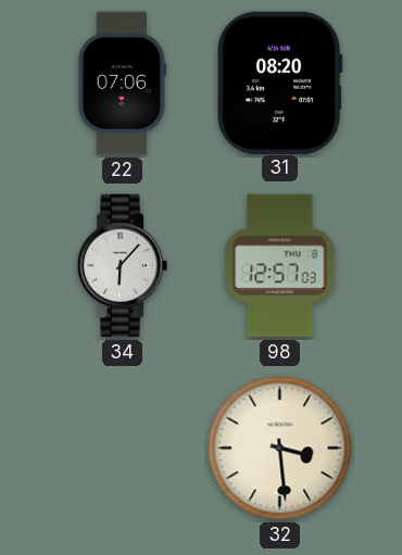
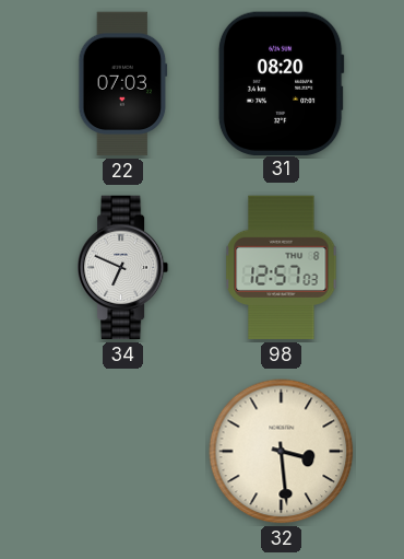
22: 07:06 -> 07:03
34: 6:07 -> 6:49
